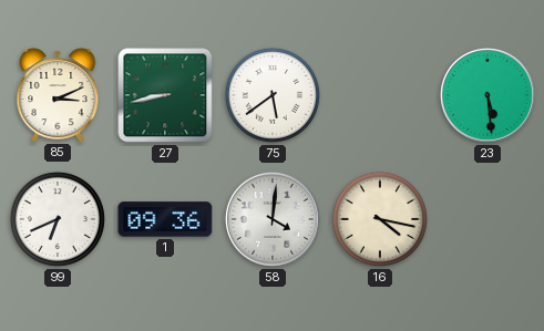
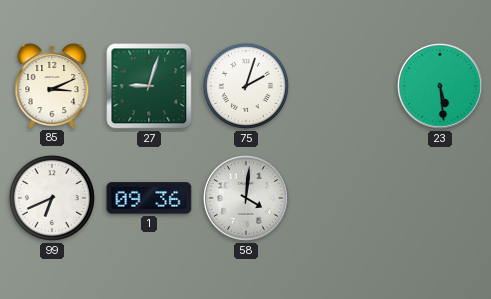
27: 8:43 -> 9:03
75: 5:39 -> 2:03
16: 4:17 -> none
